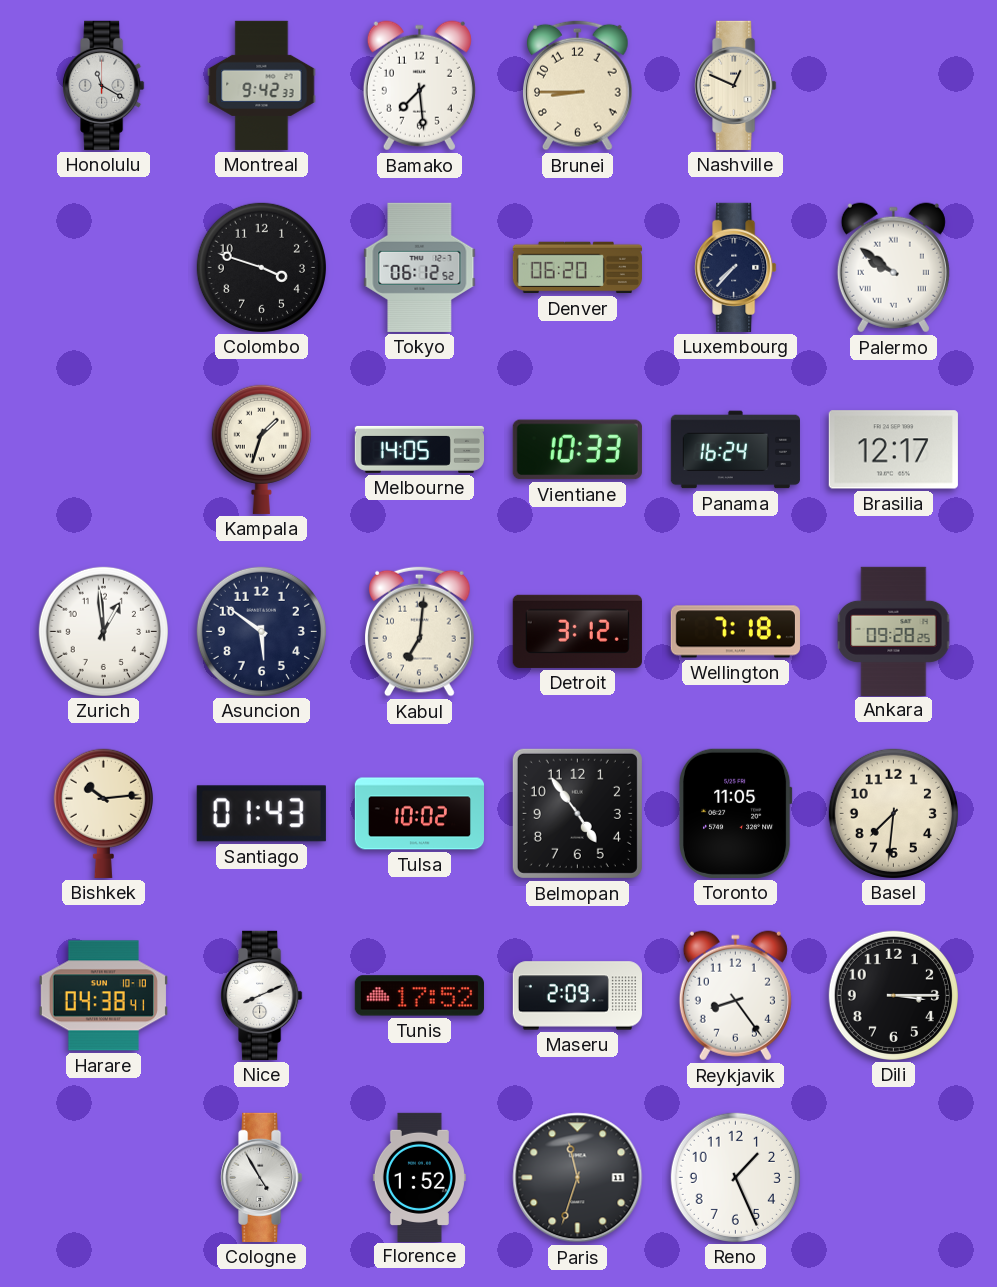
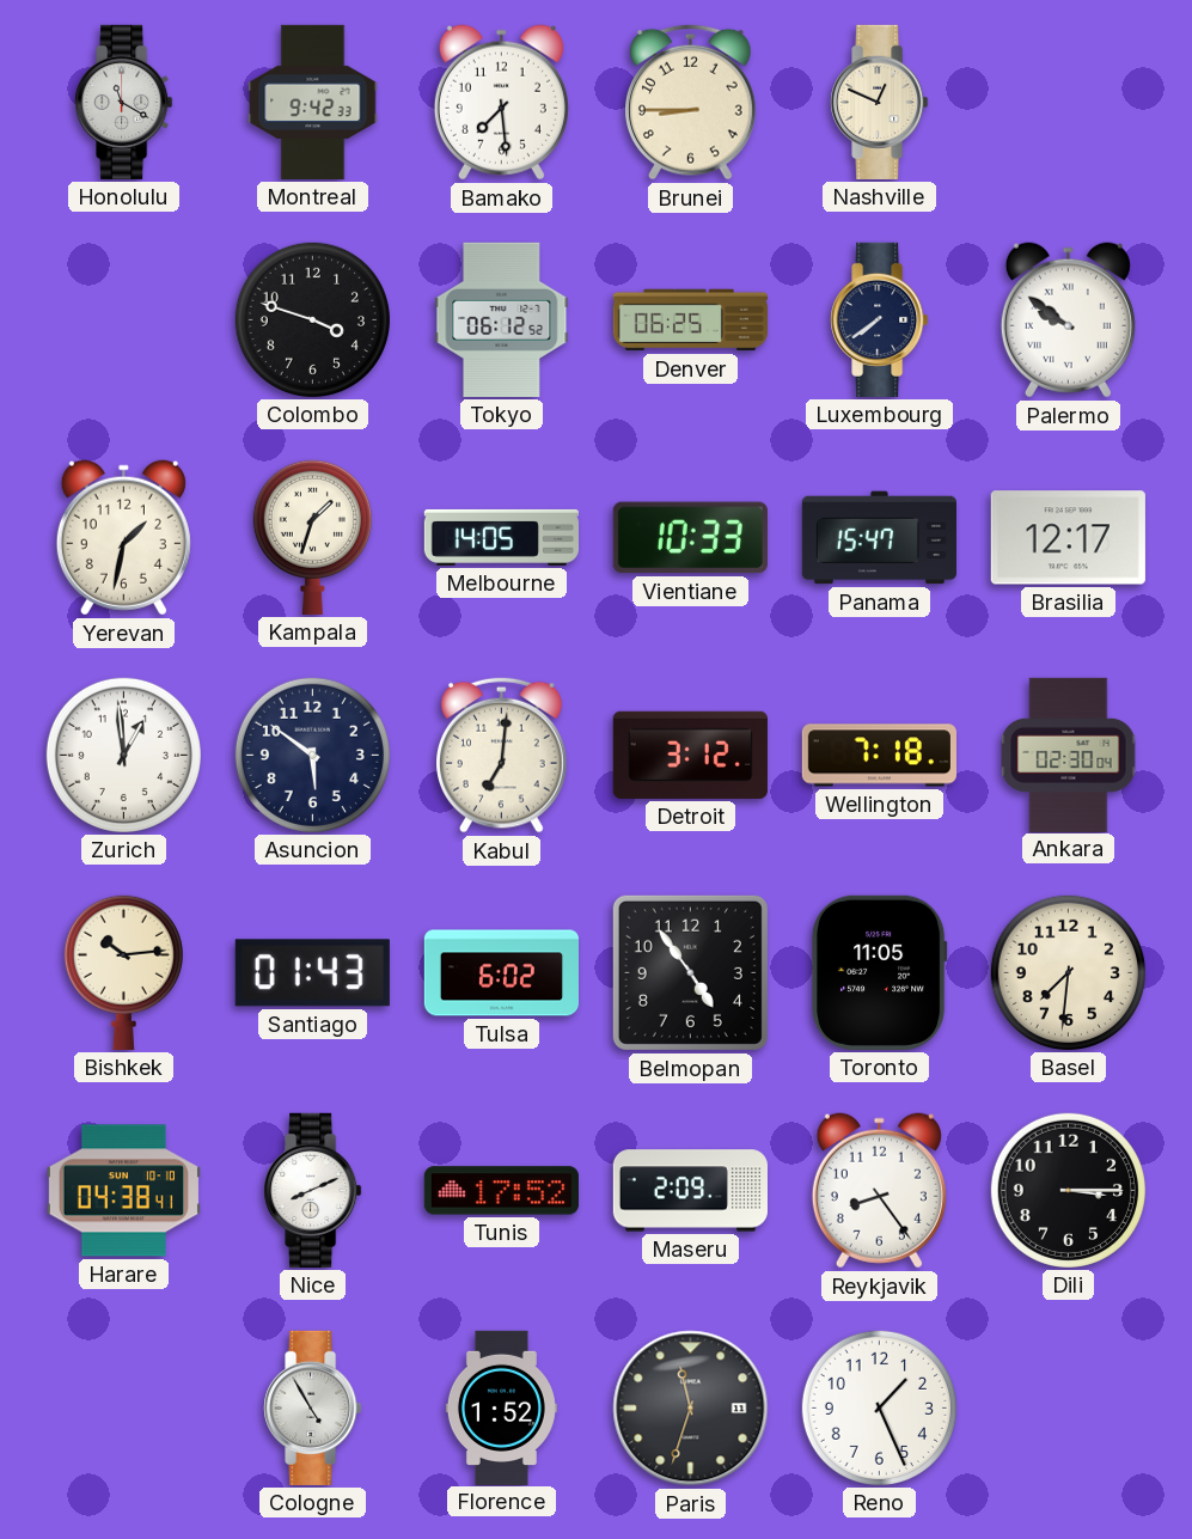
Denver: 06:20 -> 06:25
Luxembourg: 7:37 -> 7:39
Yerevan: none -> 1:32
Panama: 16:24 -> 15:47
Ankara: 09:28 -> 02:30
Tulsa: 10:02 -> 6:02
